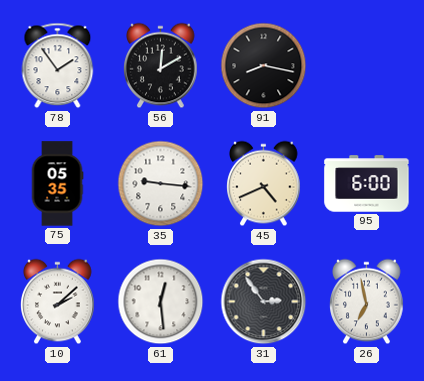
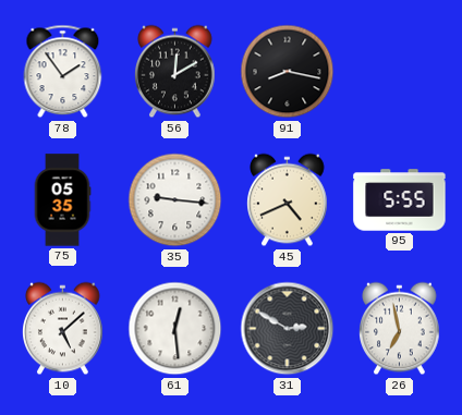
95: 6:00 -> 5:55
10: 2:08 -> 5:08
31: 2:54 -> 2:50
